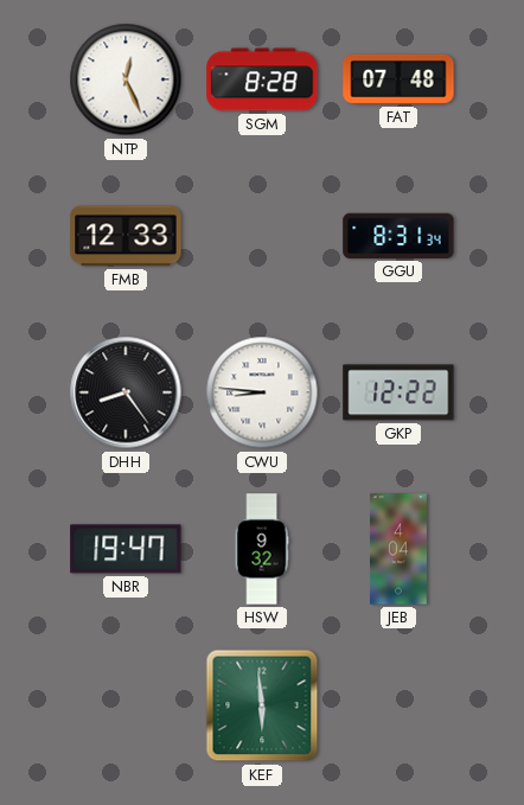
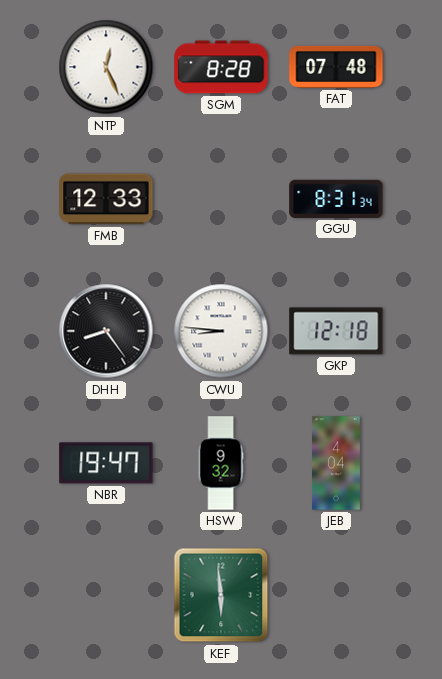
GKP: 12:22 -> 12:18
